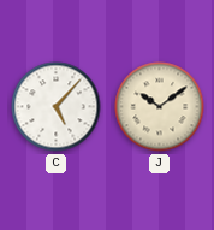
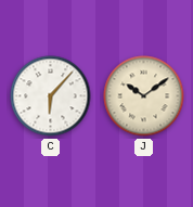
C: 5:07 -> 6:07
